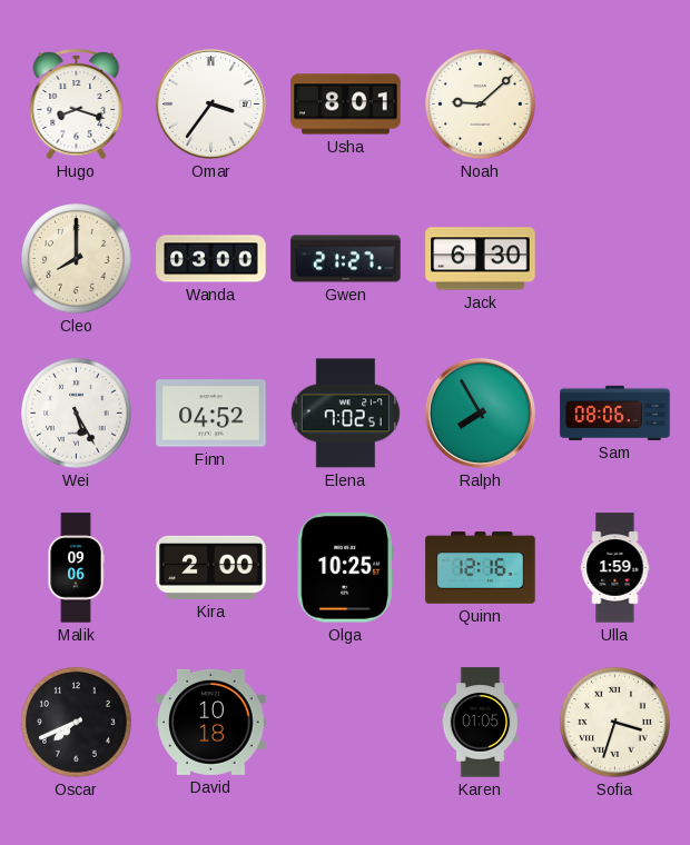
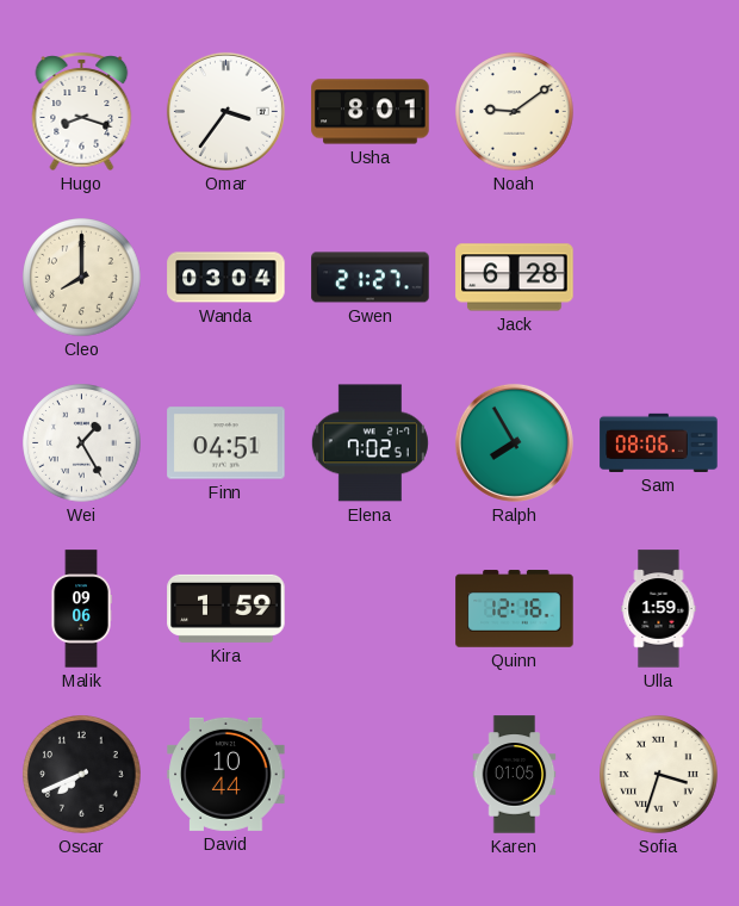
Noah: 9:08 -> 9:09
Wanda: 03:00 -> 03:04
Jack: 6:30 -> 6:28
Wei: 5:25 -> 1:25
Finn: 04:52 -> 04:51
Kira: 2:00 -> 1:59
Olga: 10:25 -> none
David: 10:18 -> 10:44
